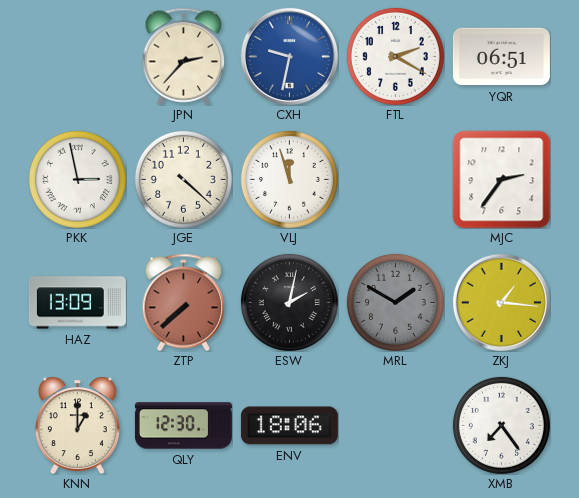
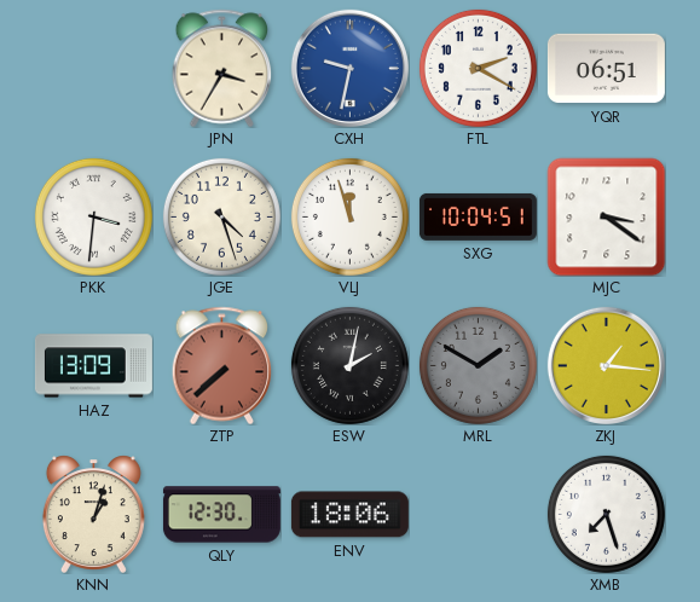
JPN: 2:37 -> 3:35
PKK: 2:58 -> 3:31
JGE: 4:22 -> 4:27
SXG: none -> 10:04
MJC: 2:36 -> 3:21
KNN: 1:00 -> 1:03
XMB: 7:24 -> 7:27
